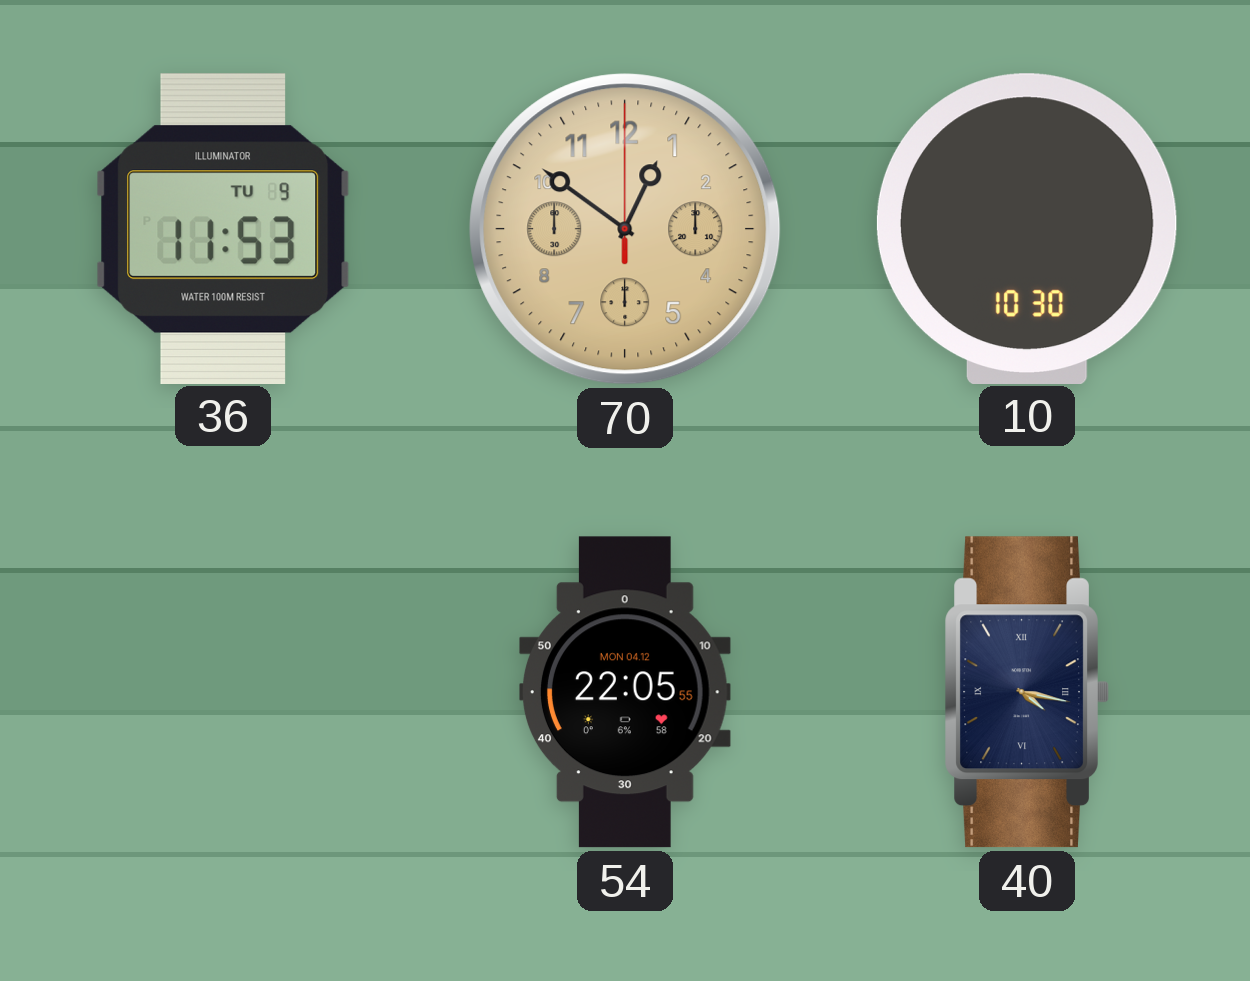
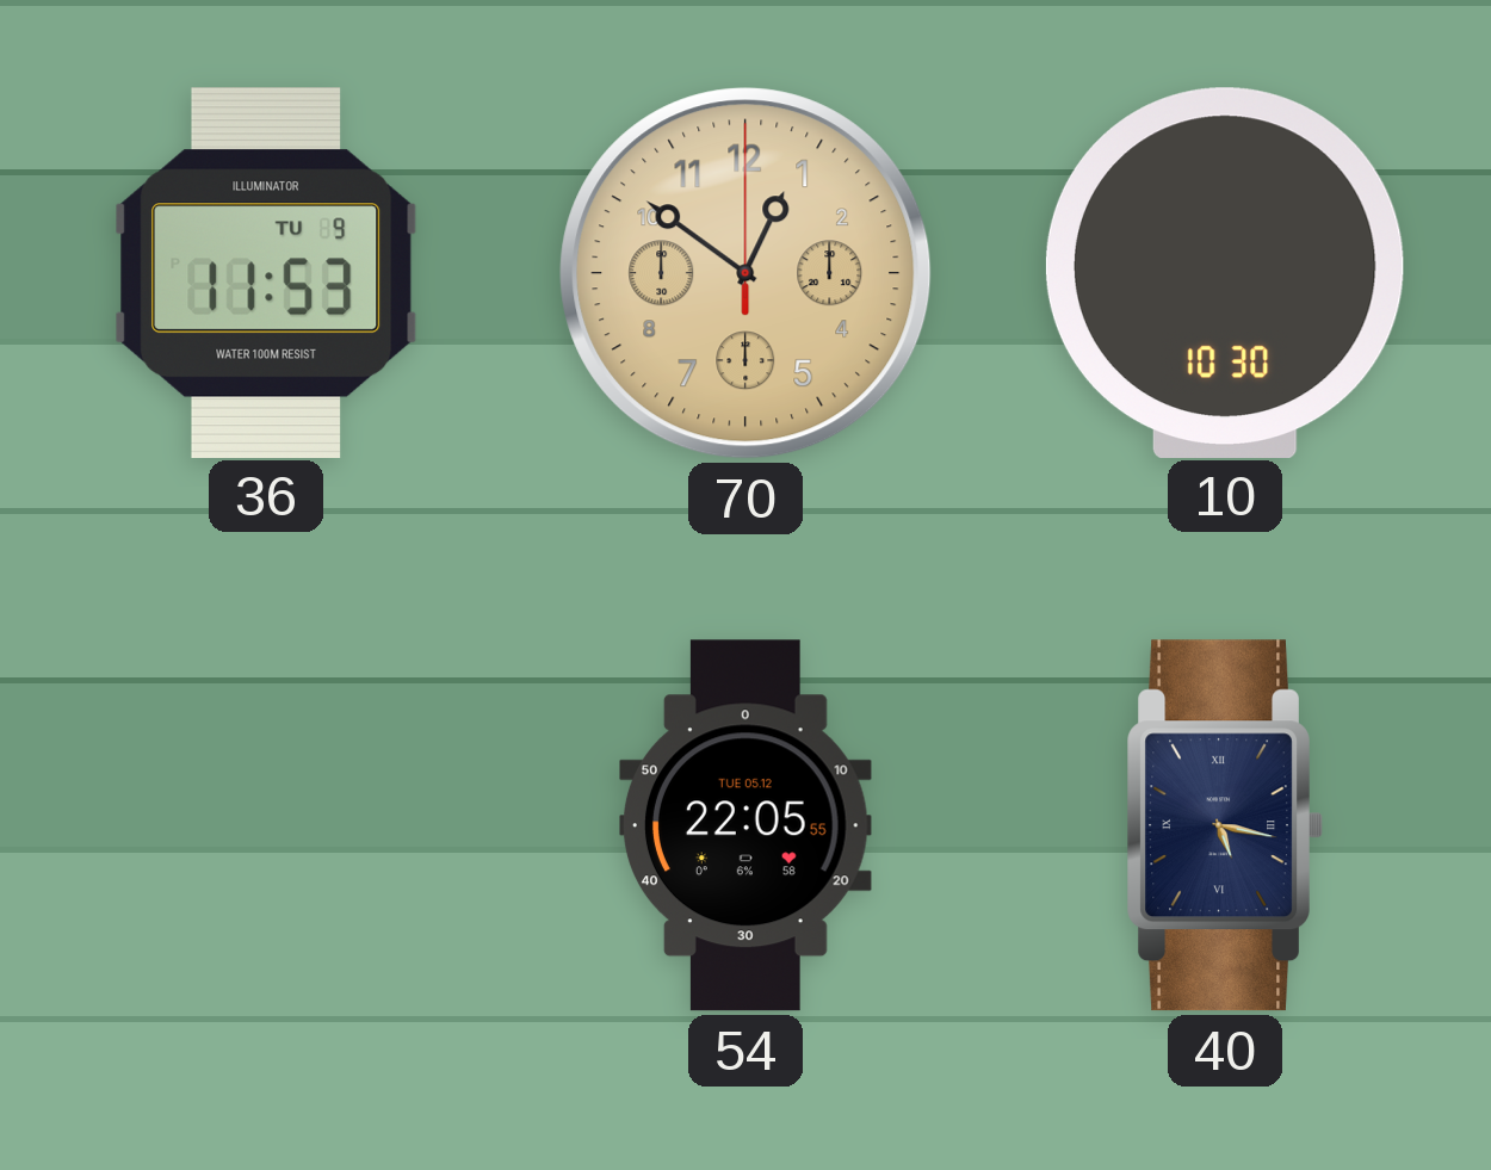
54 date: MON 04.12 -> TUE 05.12
40: 4:17 -> 5:17
